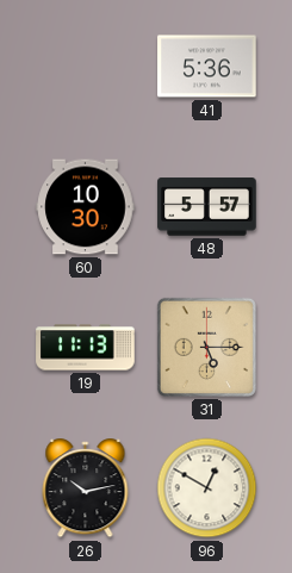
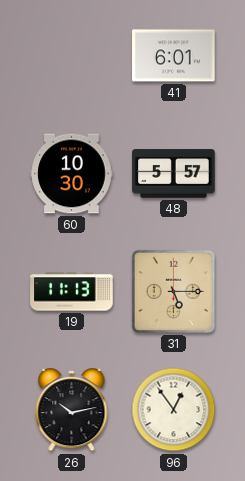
41: 5:36 -> 6:01
96: 12:50 -> 12:54
